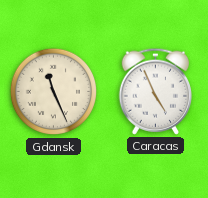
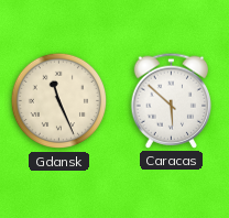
Caracas: 4:56 -> 5:52
